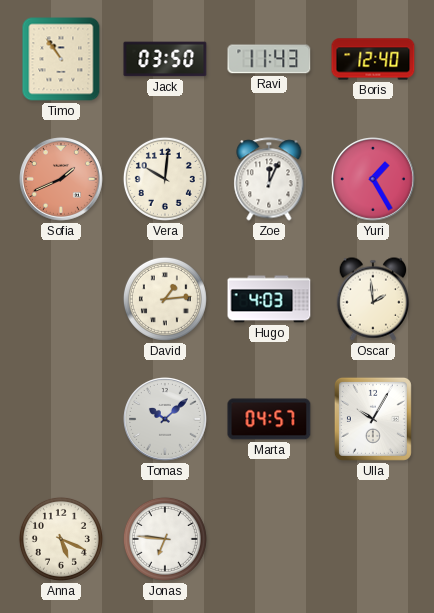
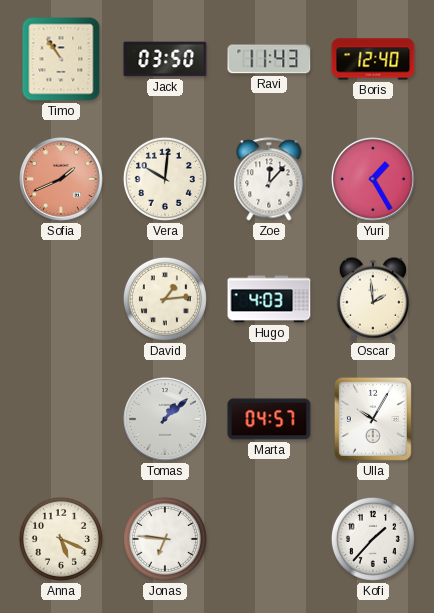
Zoe: 12:04 -> 12:07
Tomas: 10:08 -> 1:08
Kofi: none -> 1:37
